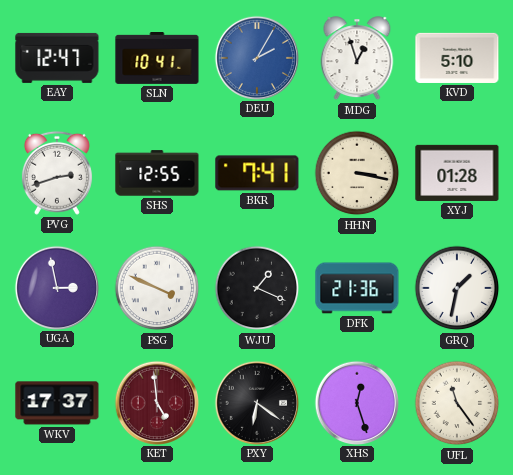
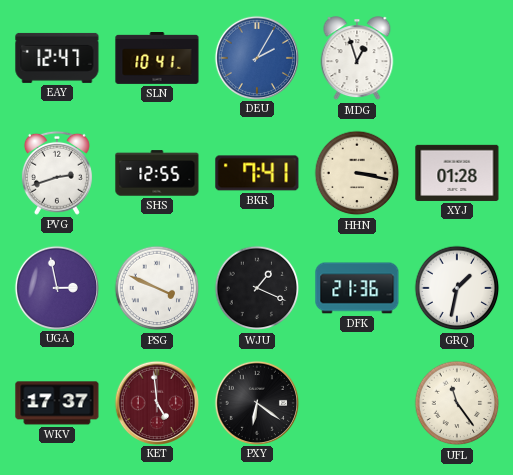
KVD: 5:10 -> none
XHS: 12:27 -> none
